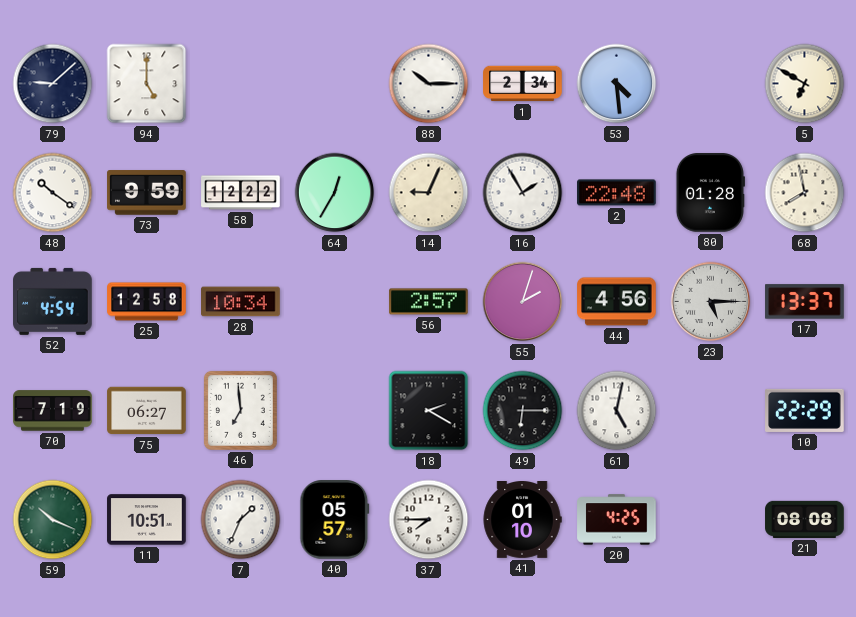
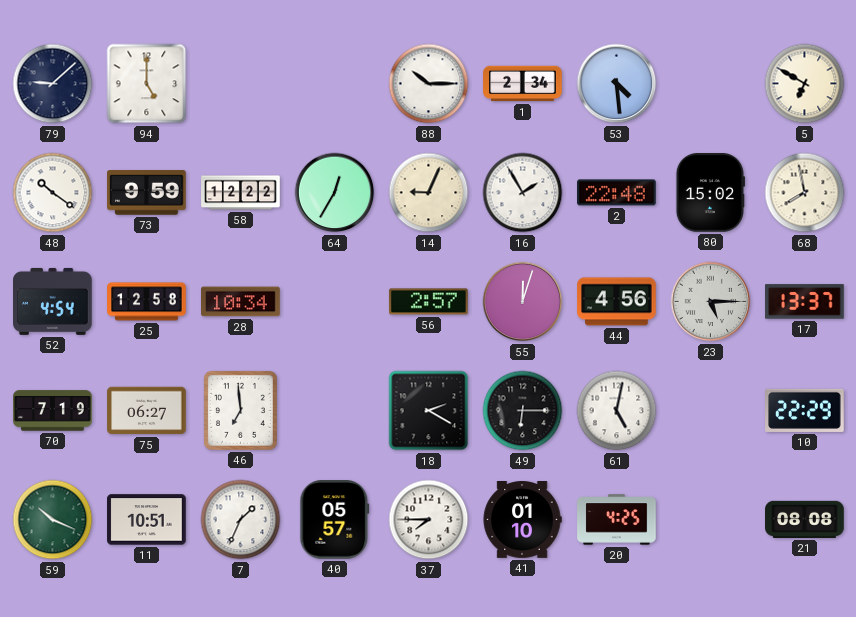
80: 01:28 -> 15:02
55: 2:03 -> 12:03
